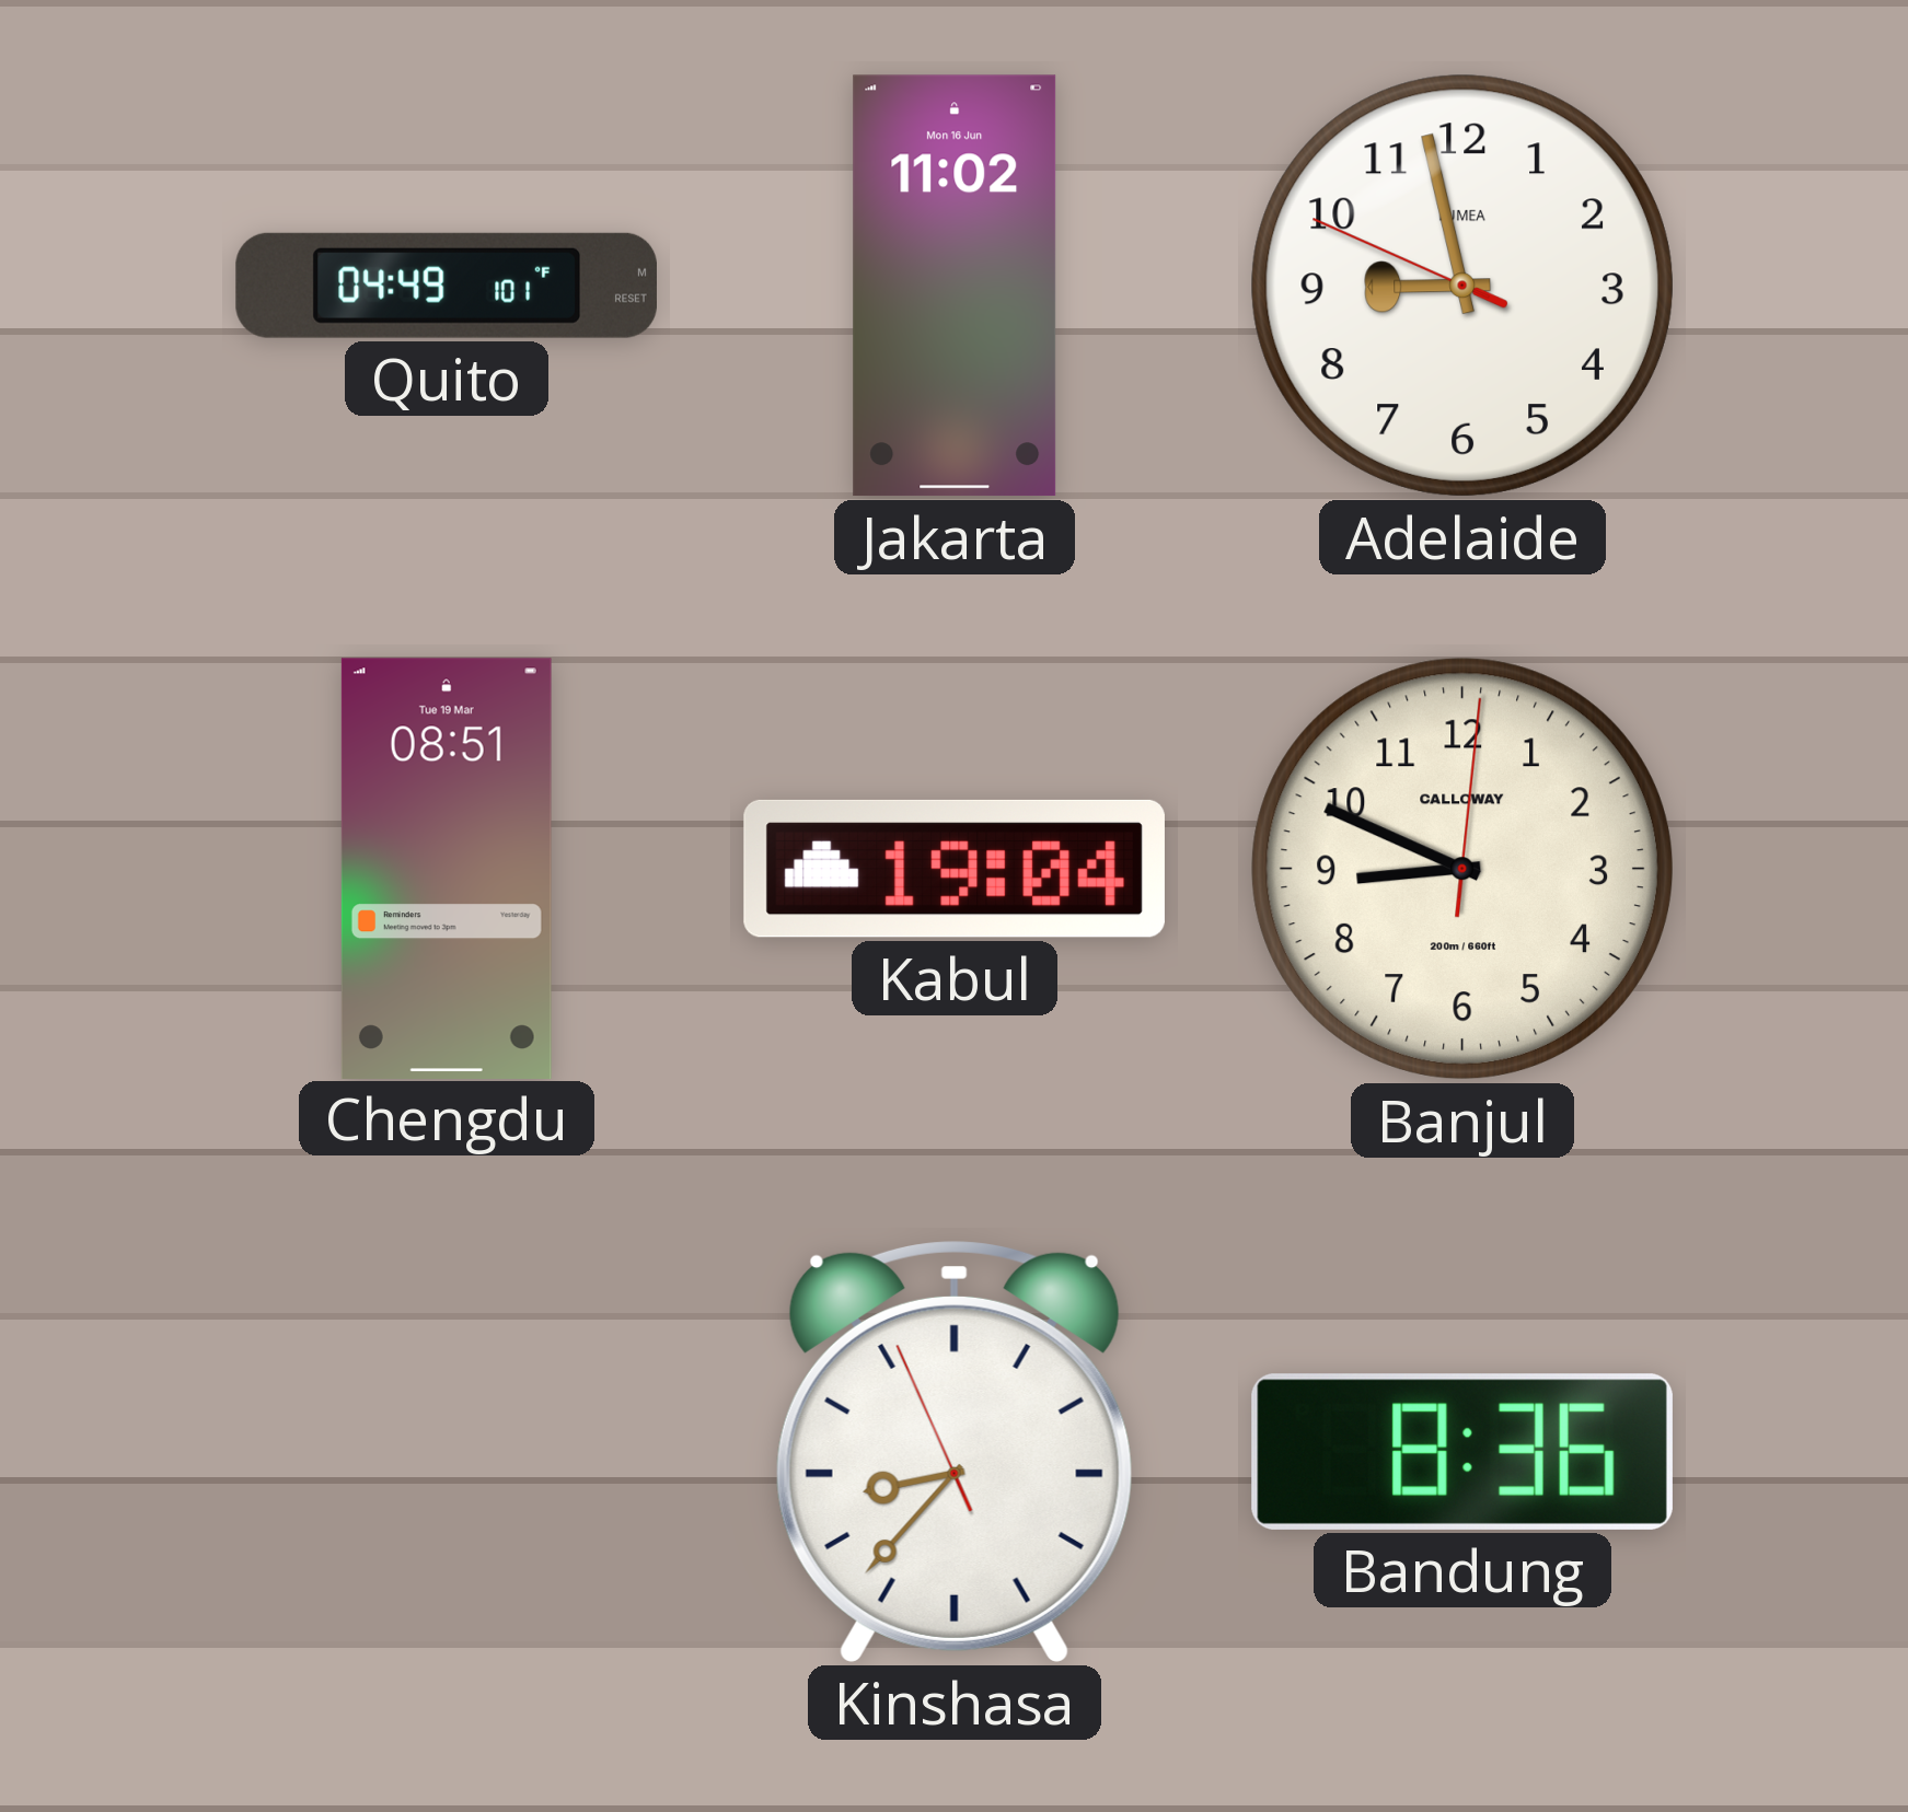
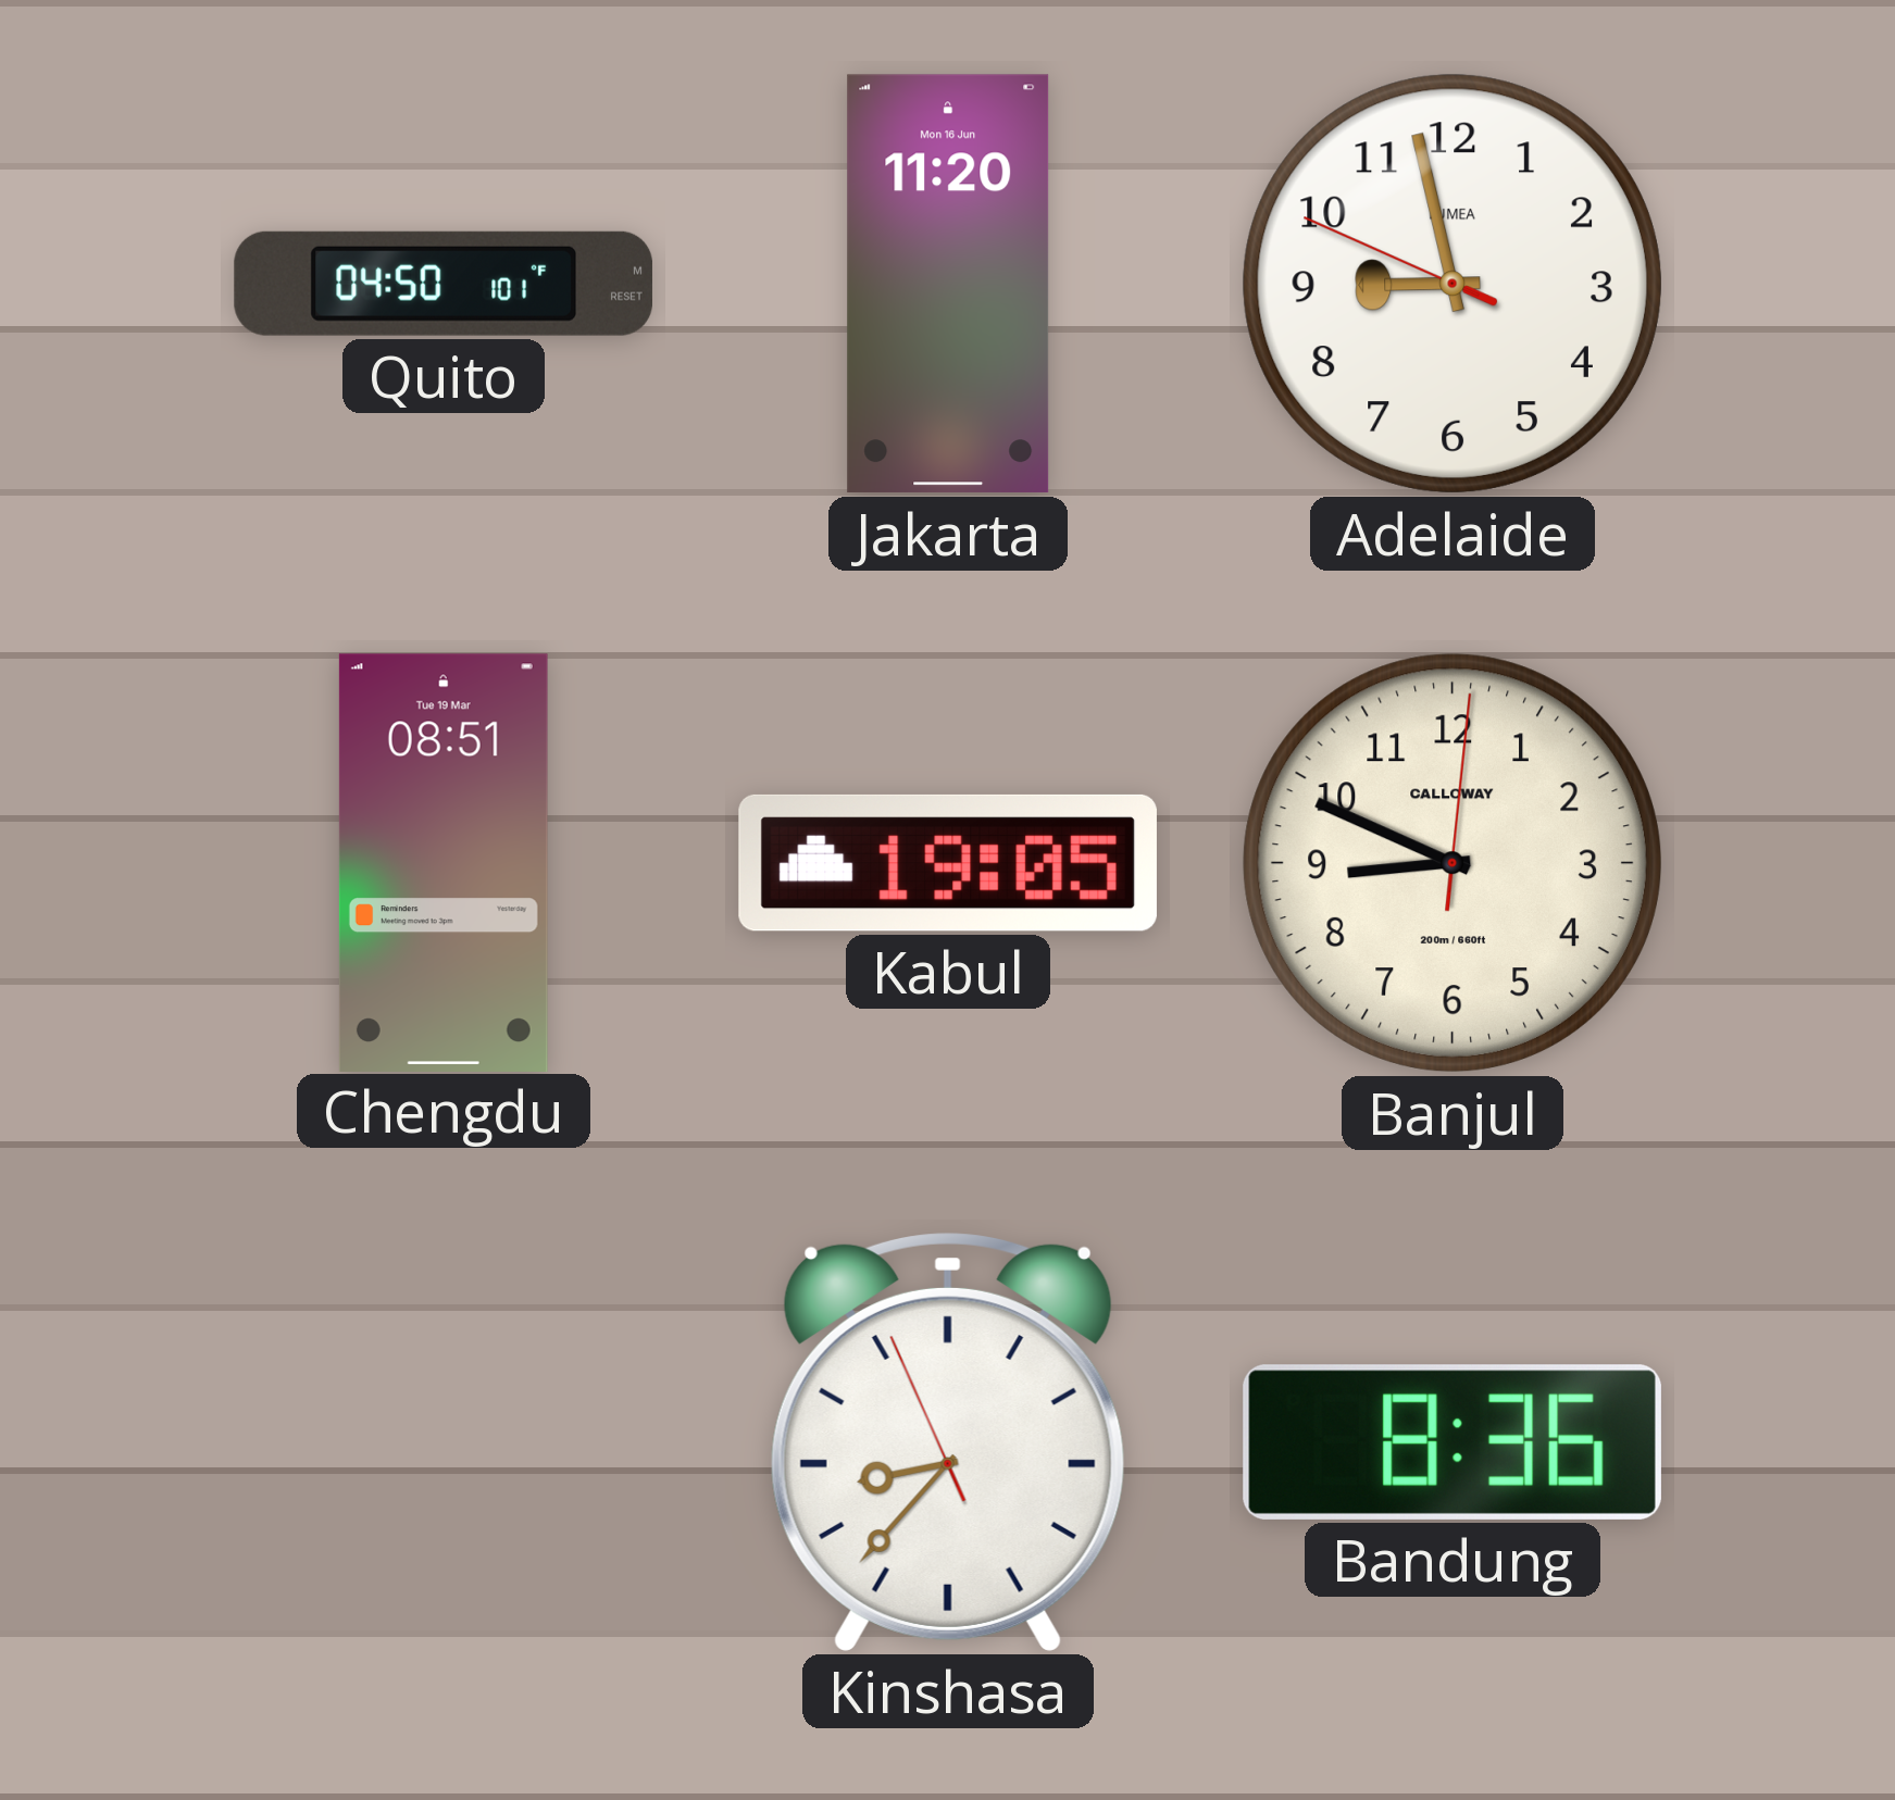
Quito: 04:49 -> 04:50
Jakarta: 11:02 -> 11:20
Kabul: 19:04 -> 19:05
